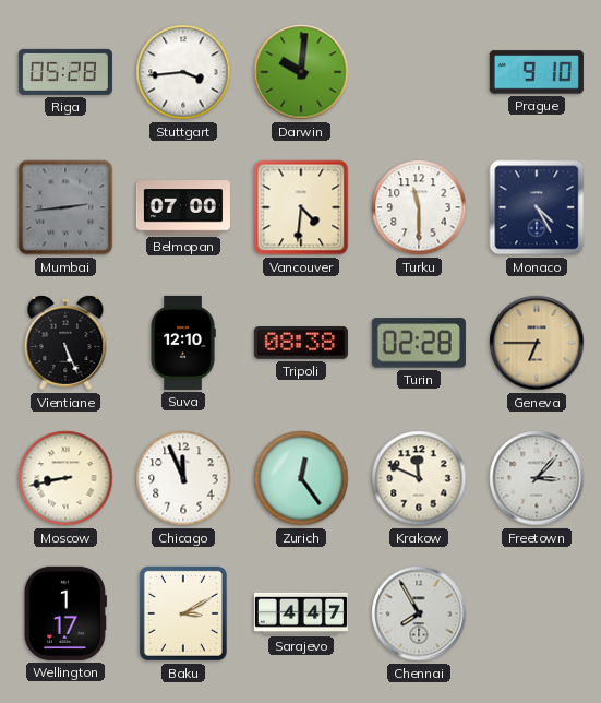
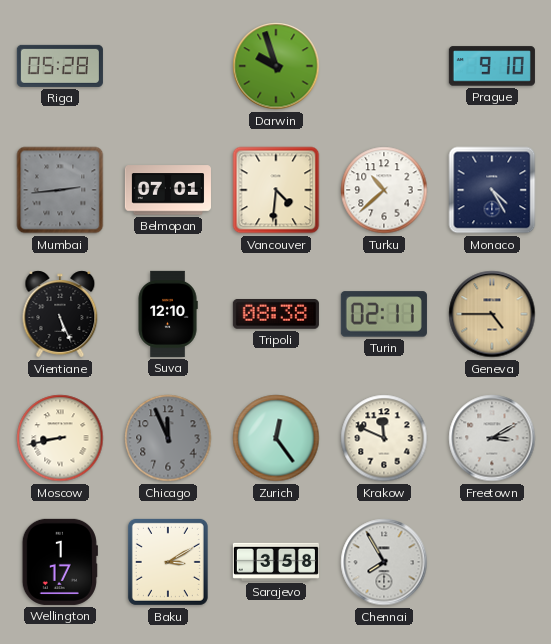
Stuttgart: 3:44 -> none
Darwin: 10:01 -> 9:57
Belmopan: 07:00 -> 07:01
Turku: 11:30 -> 10:38
Turin: 02:28 -> 02:11
Geneva: 6:45 -> 4:45
Chicago dial: white -> grey
Freetown: 3:07 -> 3:10
Sarajevo: 4:47 -> 3:58
